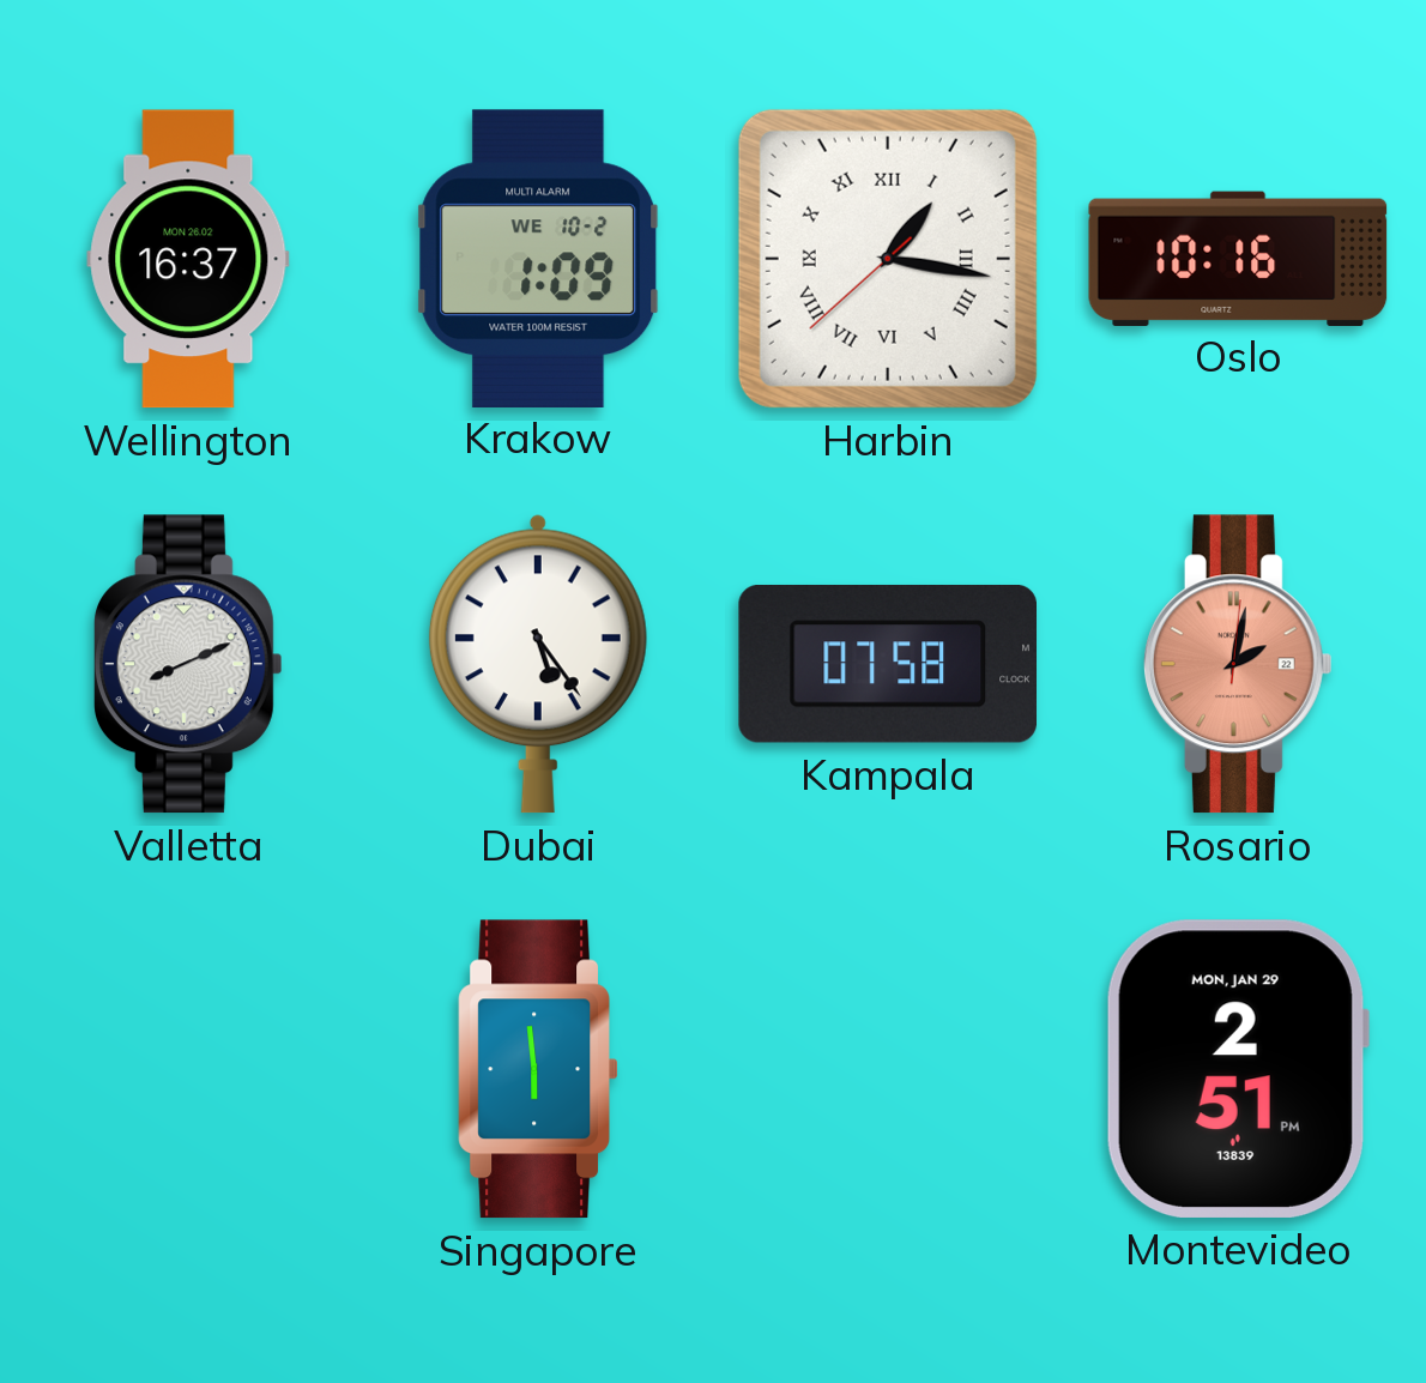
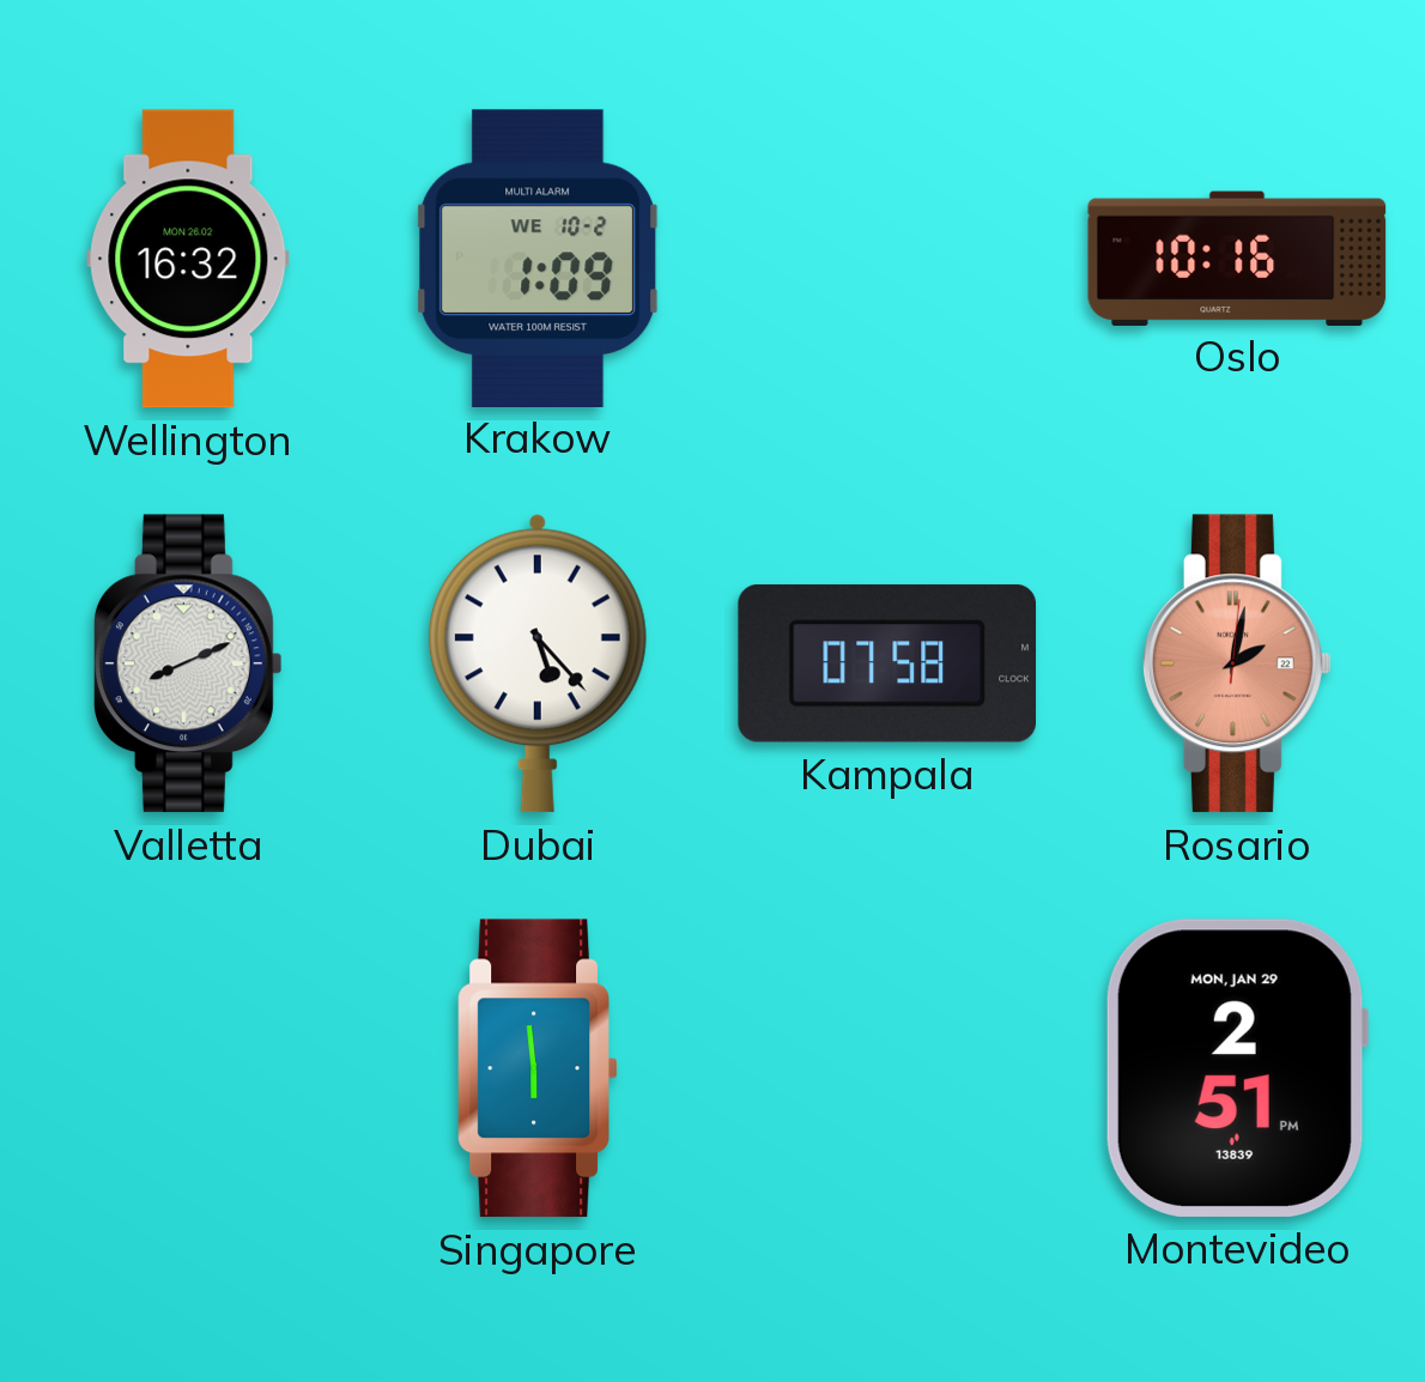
Wellington: 16:37 -> 16:32
Harbin: 1:16 -> none
Dubai: 5:24 -> 5:23
